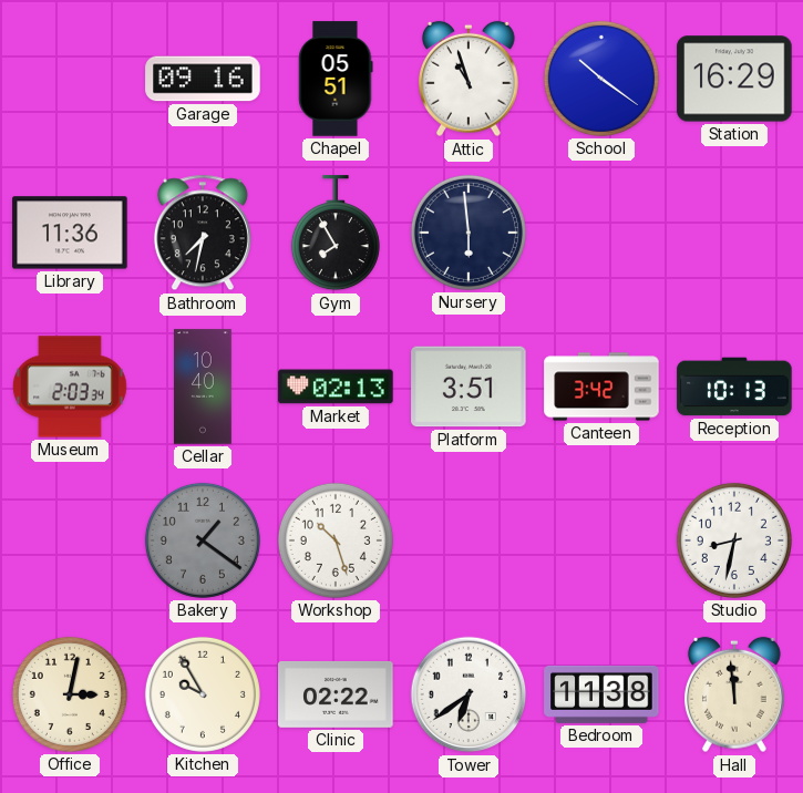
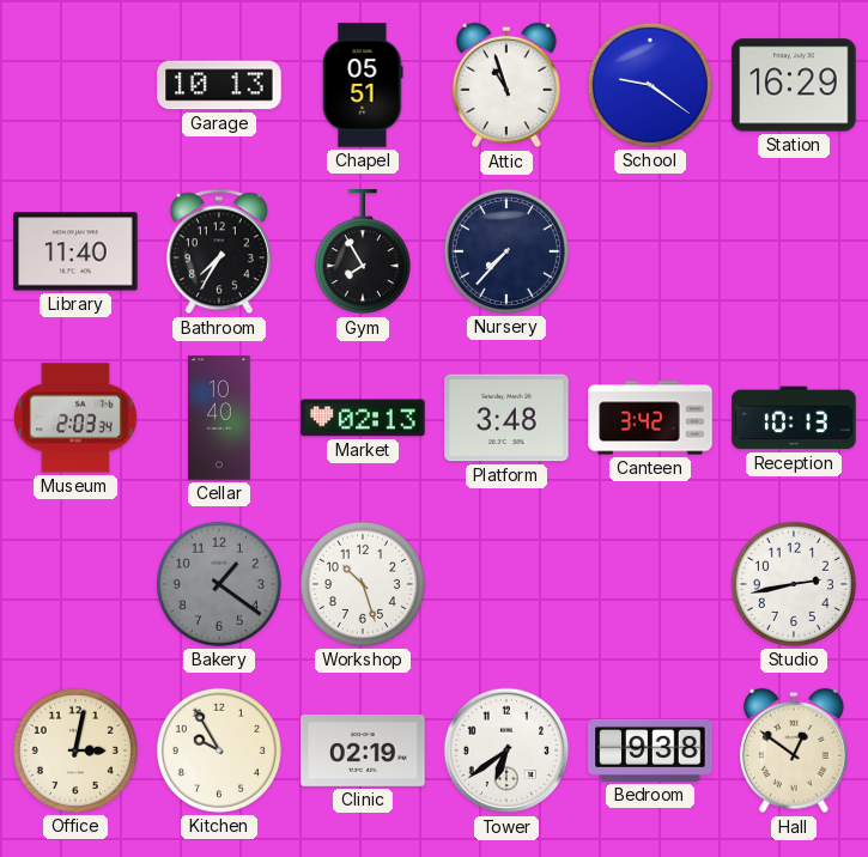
Garage: 09:16 -> 10:13
School: 10:21 -> 9:21
Library: 11:36 -> 11:40
Bathroom: 7:32 -> 7:35
Nursery: 5:59 -> 7:37
Platform: 3:51 -> 3:48
Studio: 8:32 -> 2:43
Clinic: 02:22 -> 02:19
Bedroom: 11:38 -> 9:38
Hall: 11:59 -> 12:51
